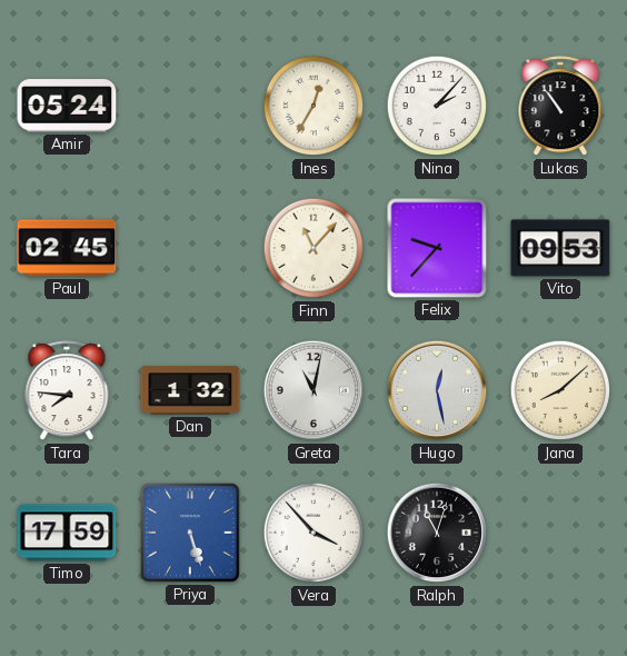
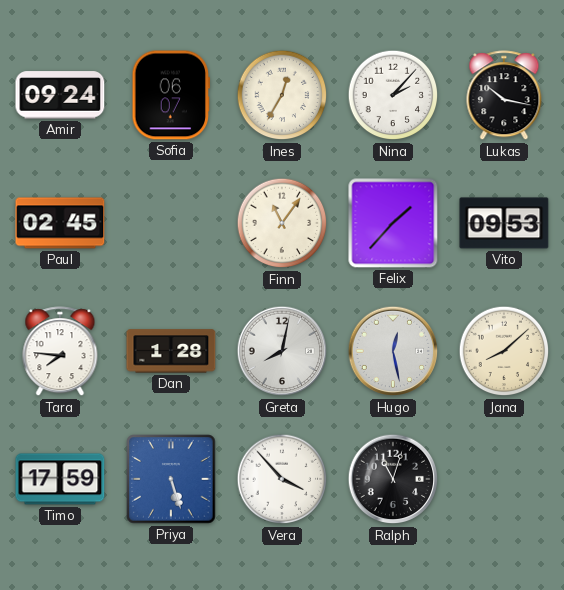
Amir: 05:24 -> 09:24
Sofia: none -> 06:07
Lukas: 10:54 -> 10:17
Finn: 11:07 -> 11:06
Felix: 9:37 -> 1:37
Dan: 1:32 -> 1:28
Greta: 11:02 -> 8:02
